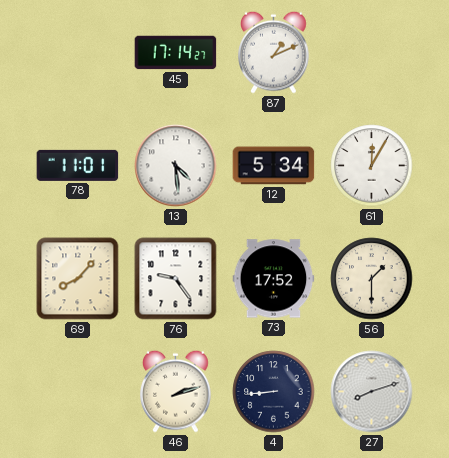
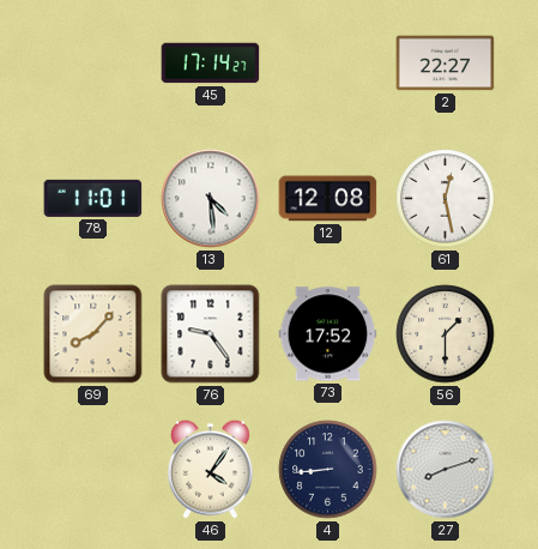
87: 1:11 -> none
2: none -> 22:27
12: 5:34 -> 12:08
61: 12:05 -> 12:28
46: 2:12 -> 4:06
